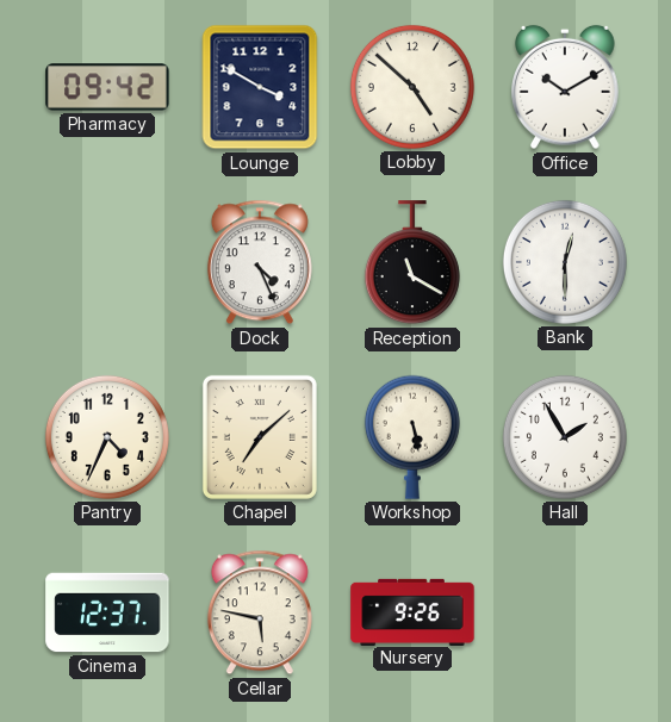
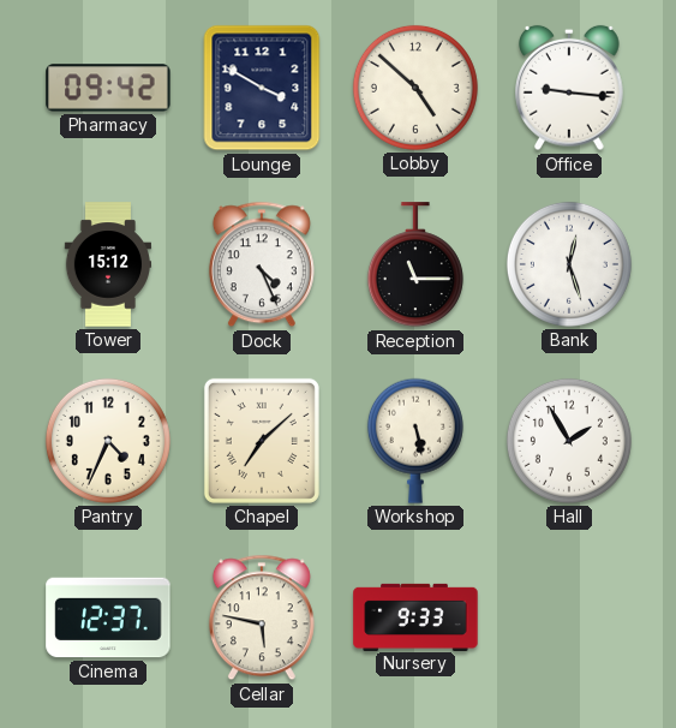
Office: 10:10 -> 9:16
Tower: none -> 15:12
Reception: 11:20 -> 11:15
Bank: 12:30 -> 12:27
Nursery: 9:26 -> 9:33
